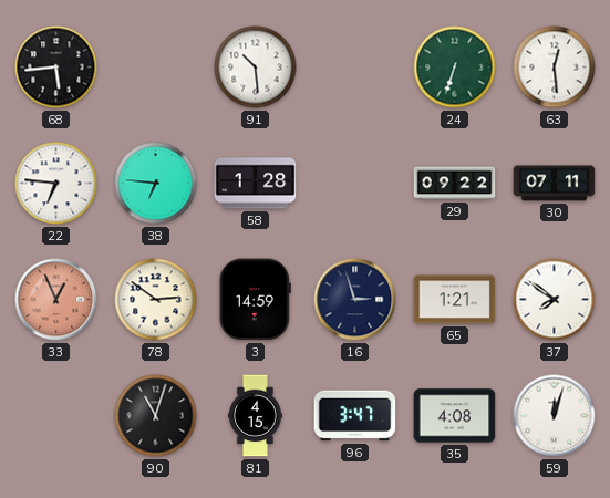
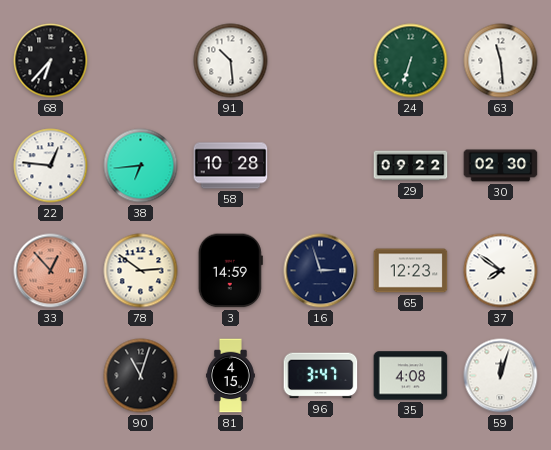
68: 5:44 -> 6:37
63: 12:29 -> 11:29
22: 6:46 -> 12:46
38: 6:46 -> 6:44
58: 1:28 -> 10:28
30: 07:11 -> 02:30
33: 12:56 -> 12:53
65: 1:21 -> 12:23
